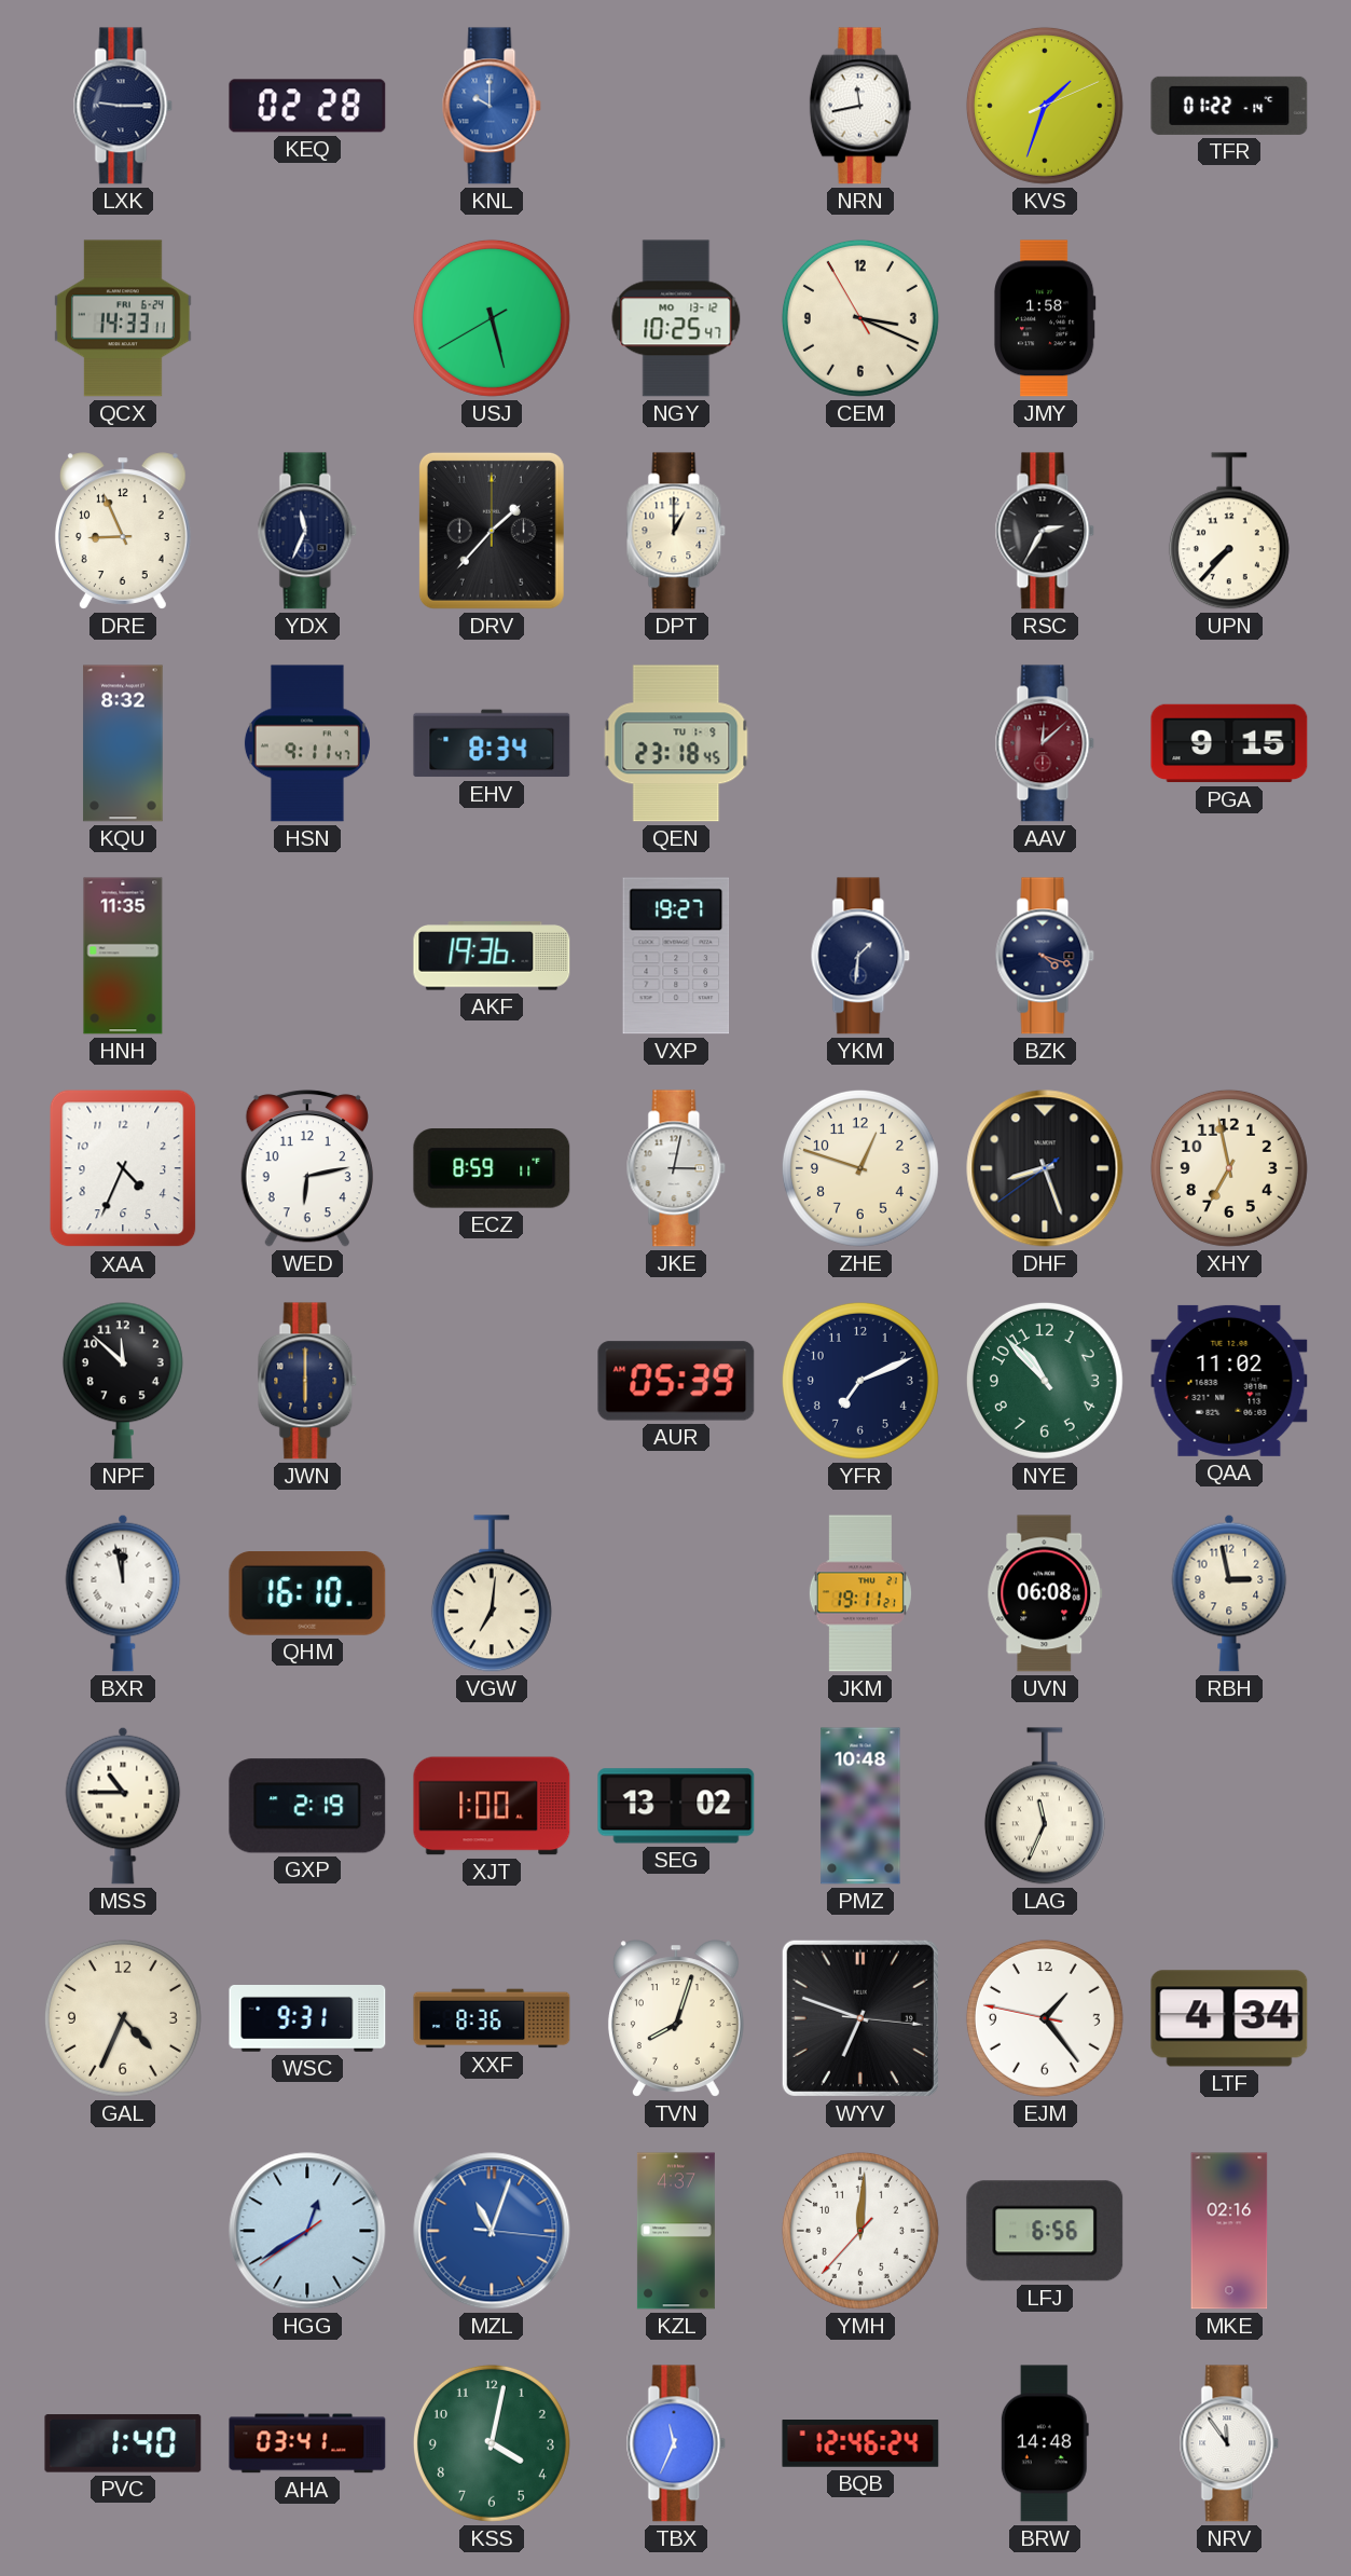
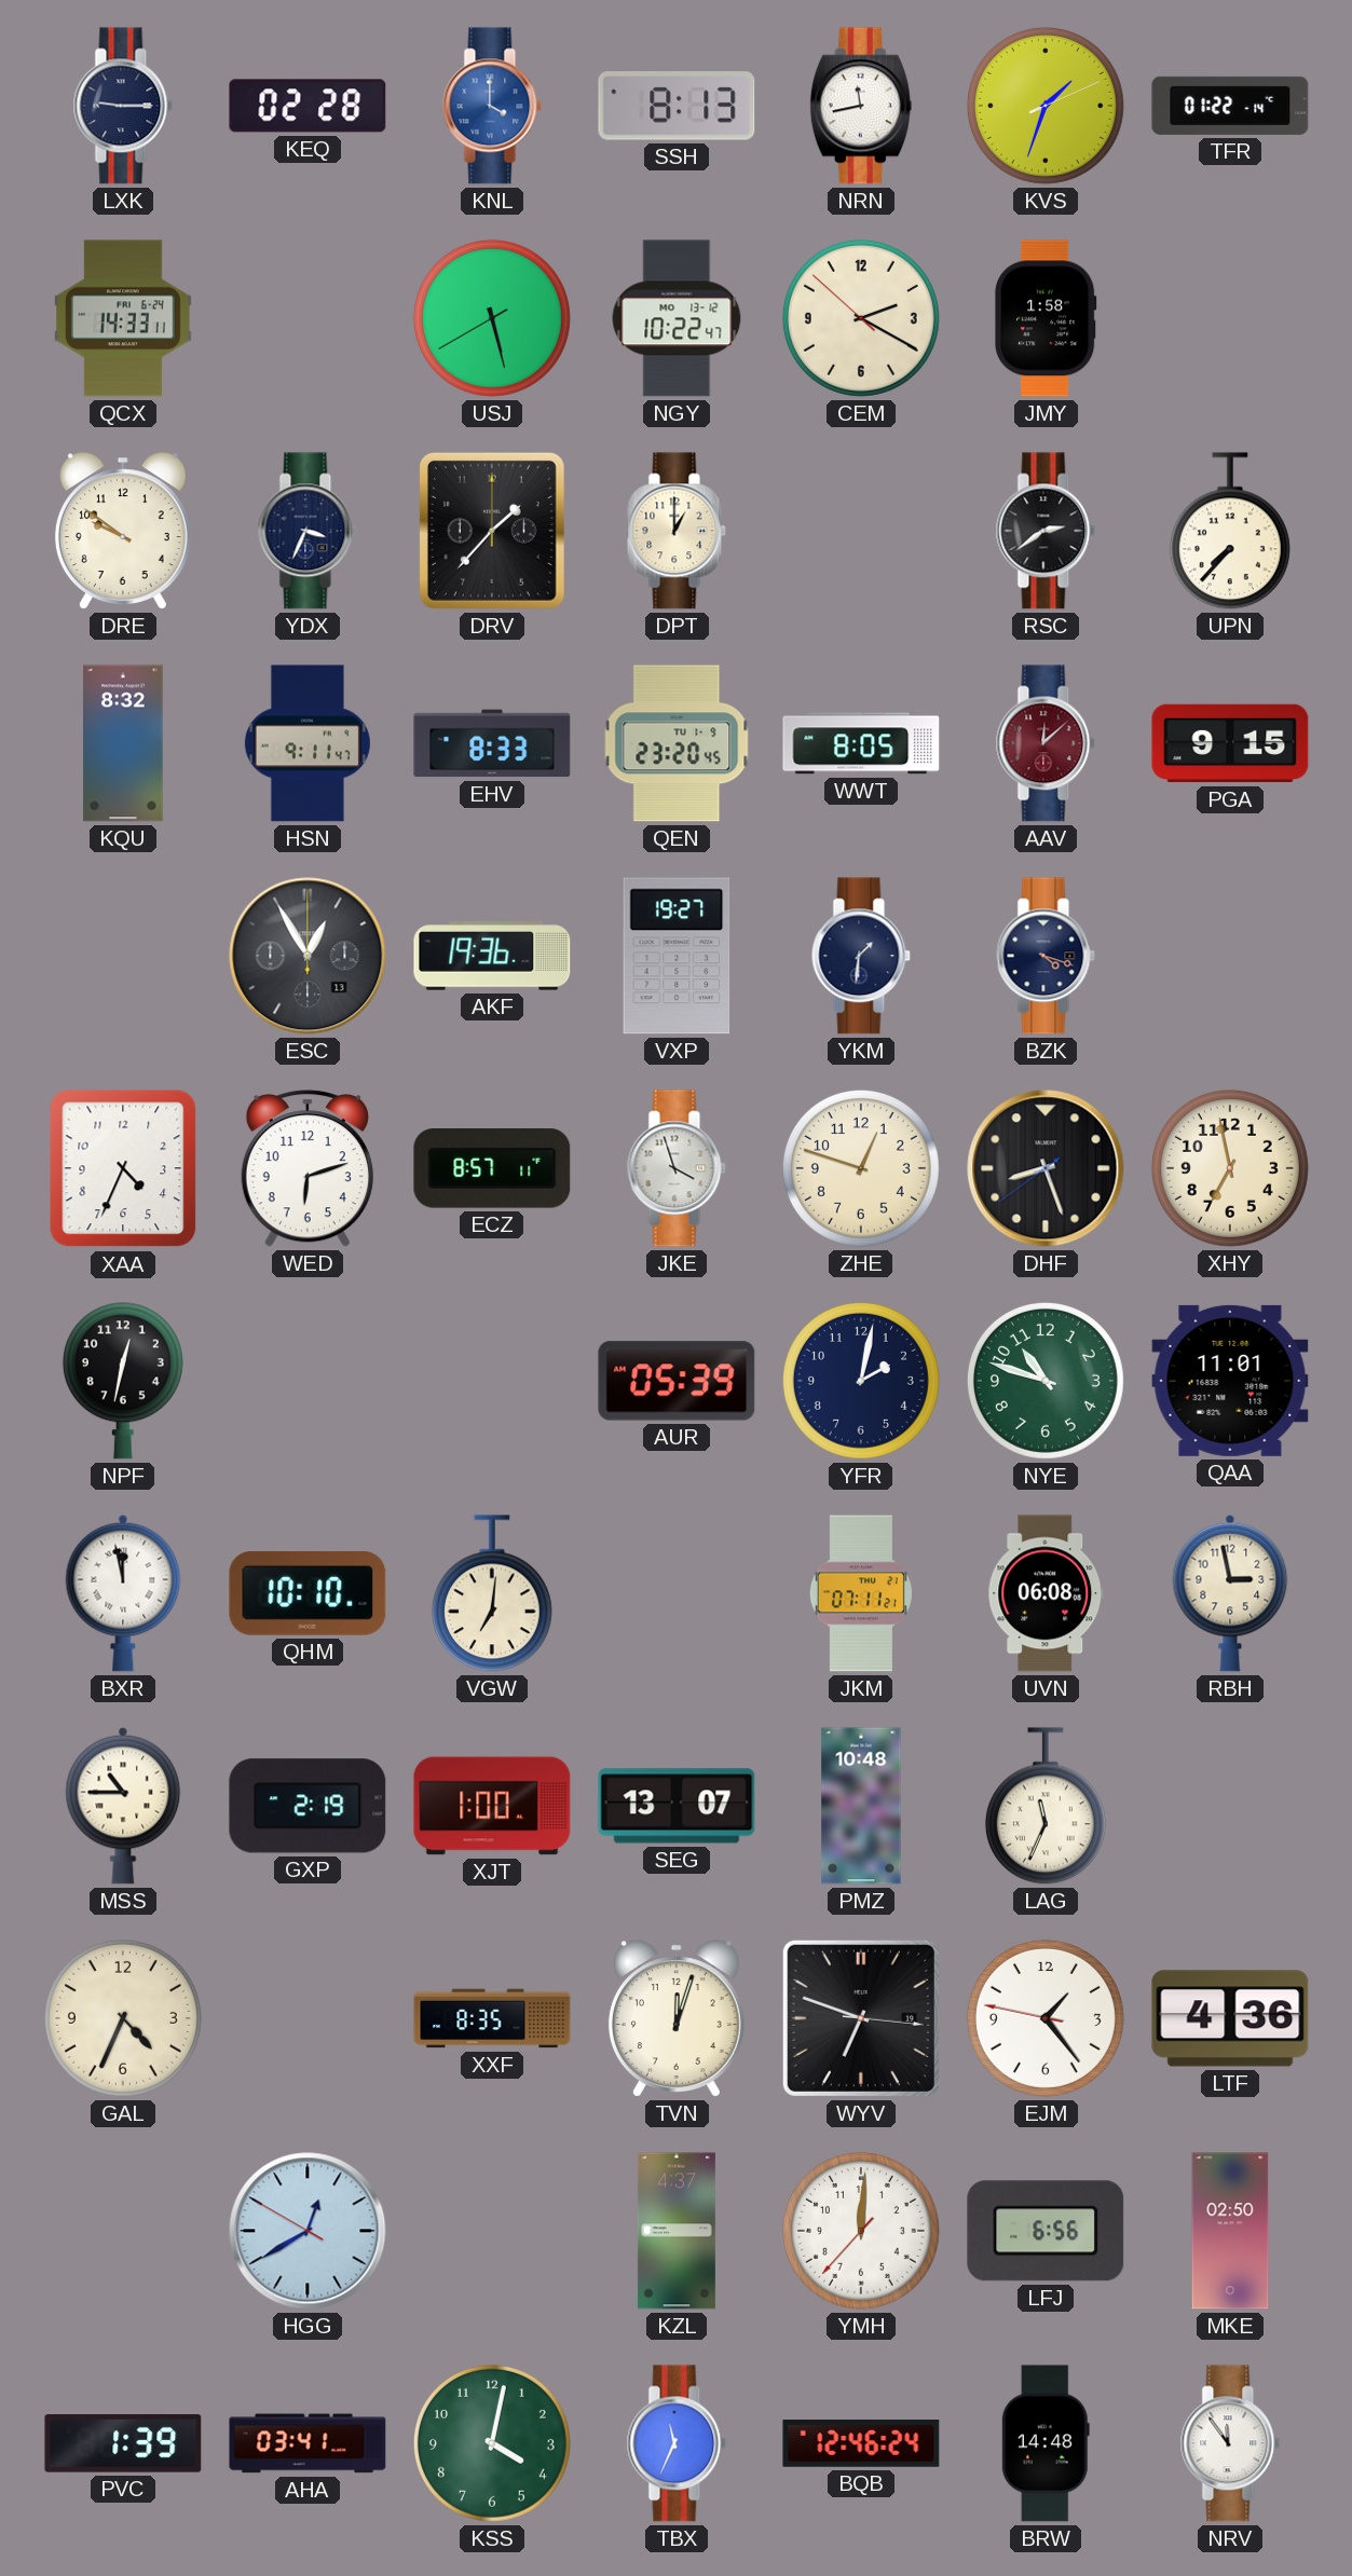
KNL: 10:00 -> 4:00
SSH: none -> 8:13
NGY: 10:25 -> 10:22
CEM: 3:18 -> 2:19
DRE: 8:56 -> 9:51
YDX: 11:34 -> 3:34
RSC: 2:35 -> 2:39
EHV: 8:34 -> 8:33
QEN: 23:18 -> 23:20
WWT: none -> 8:05
HNH: 11:35 -> none
ESC: none -> 12:55
WED: 6:13 -> 6:12
ECZ: 8:59 -> 8:57
JKE: 3:02 -> 3:57
NPF: 11:52 -> 12:32
JWN: 6:00 -> none
YFR: 7:11 -> 2:02
NYE: 10:53 -> 10:48
QAA: 11:02 -> 11:01
QHM: 16:10 -> 10:10
JKM: 19:11 -> 07:11
SEG: 13:02 -> 13:07
WSC: 9:31 -> none
XXF: 8:36 -> 8:35
TVN: 8:03 -> 12:03
LTF: 4:34 -> 4:36
HGG: 12:39:39 -> 12:39:50
MZL: 11:03 -> none
MKE: 02:16 -> 02:50
PVC: 1:40 -> 1:39
